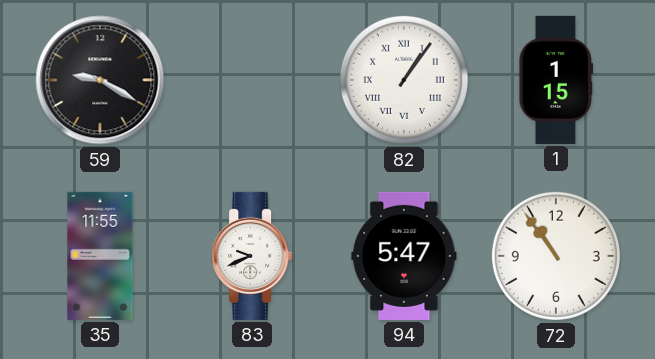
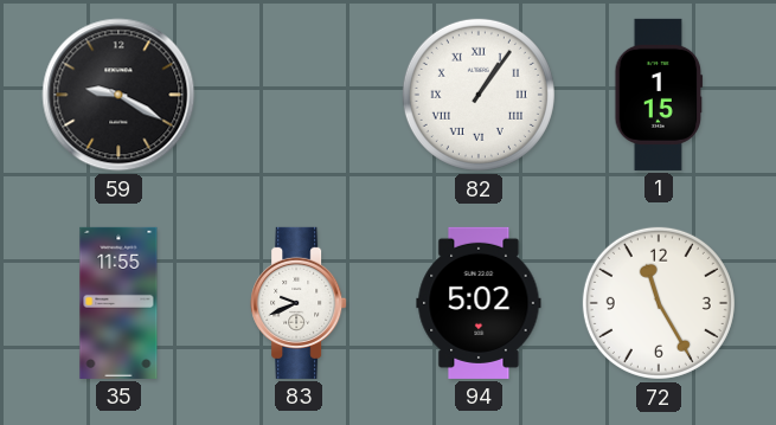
94: 5:47 -> 5:02
72: 10:54 -> 11:25
